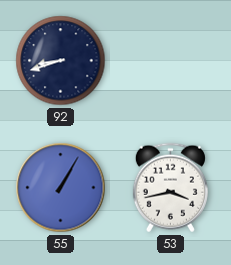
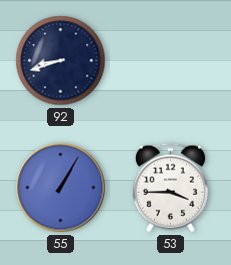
53: 3:43 -> 3:45
